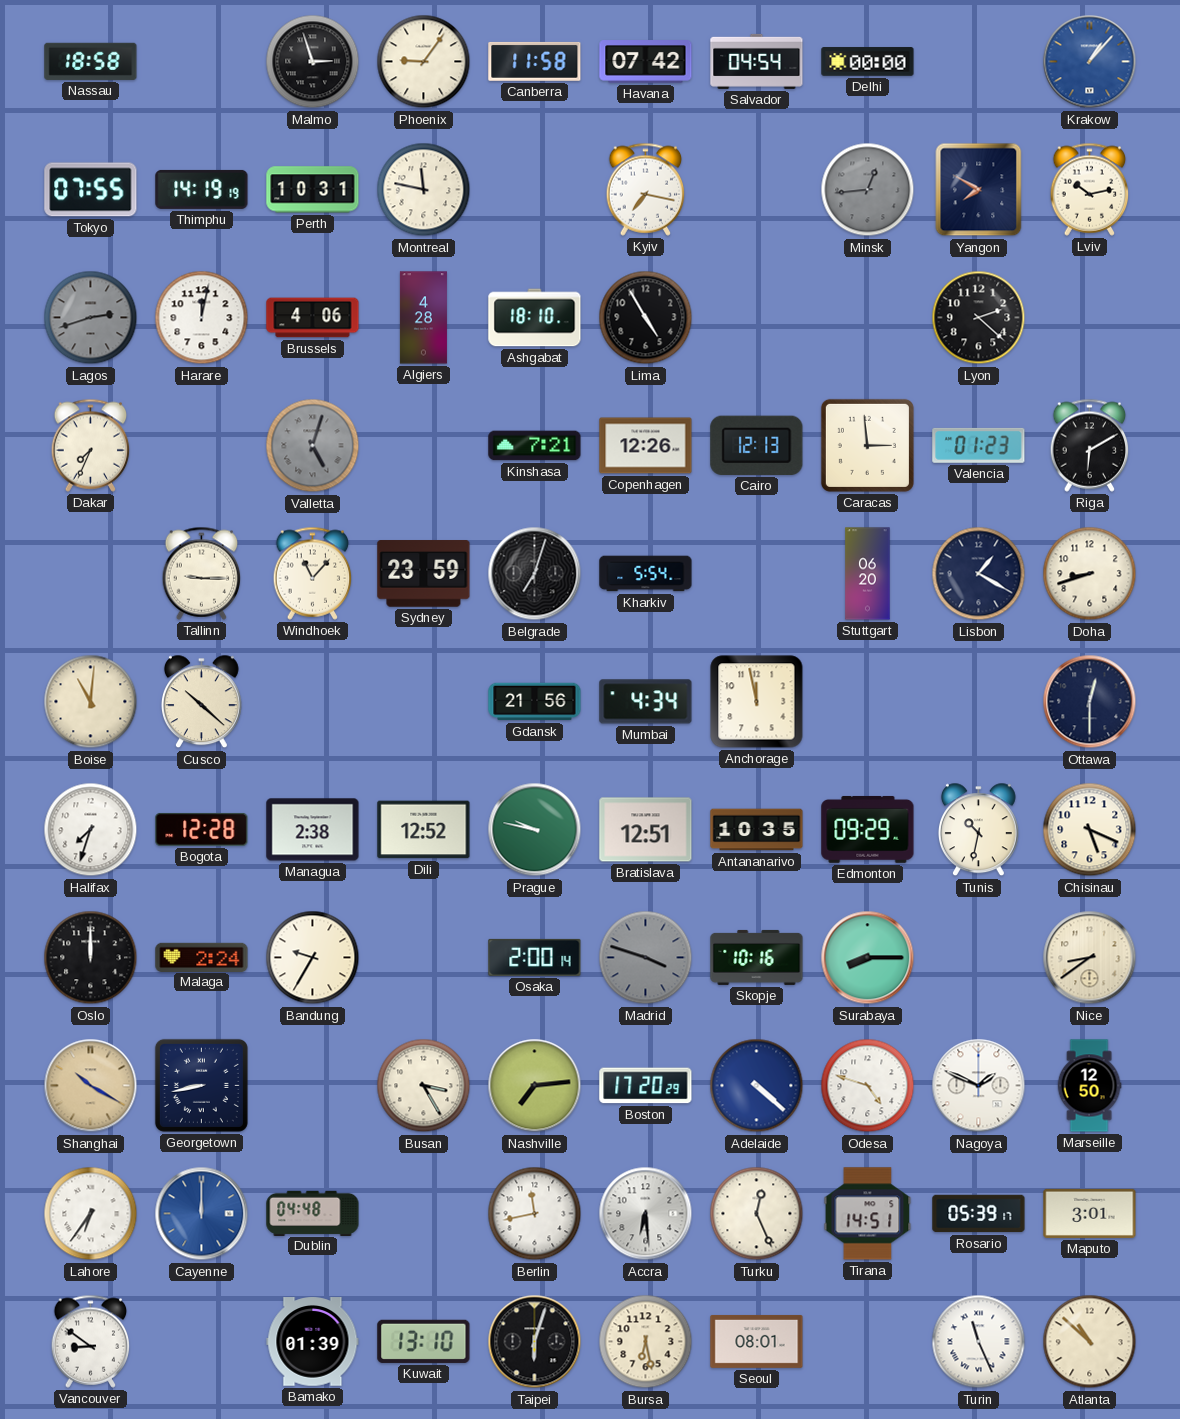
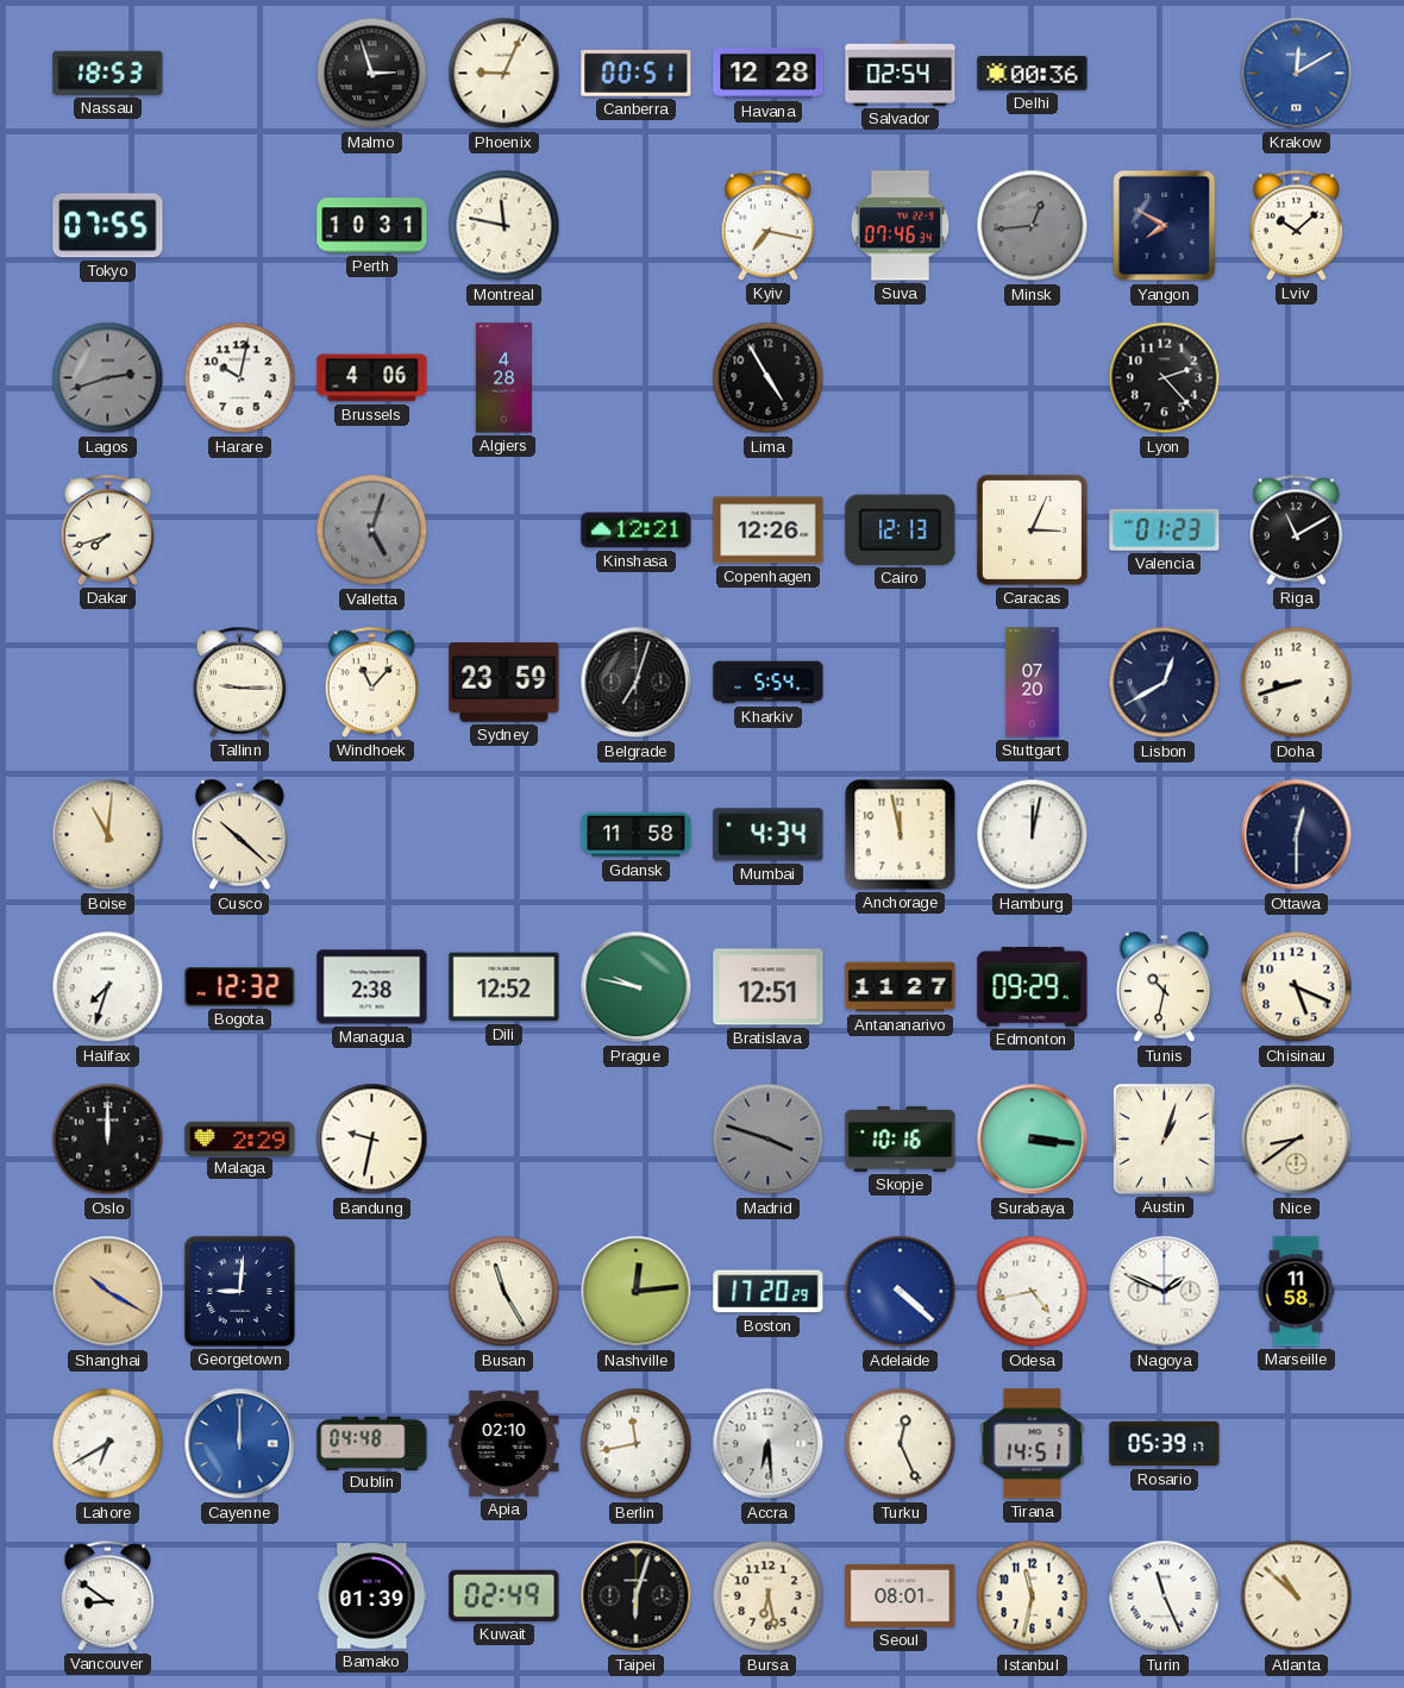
Nassau: 18:58 -> 18:53
Phoenix: 9:06 -> 9:04
Canberra: 11:58 -> 00:51
Havana: 07:42 -> 12:28
Salvador: 04:54 -> 02:54
Delhi: 00:00 -> 00:36
Krakow: 1:07 -> 12:10
Thimphu: 14:19 -> none
Suva: none -> 07:46
Lviv: 10:13 -> 10:08
Harare: 12:02 -> 10:02
Ashgabat: 18:10 -> none
Lyon: 2:22 -> 2:23
Dakar: 7:34 -> 7:42
Kinshasa: 7:21 -> 12:21
Caracas: 2:59 -> 3:04
Riga: 6:10 -> 11:10
Stuttgart: 06:20 -> 07:20
Lisbon: 1:20 -> 12:40
Gdansk: 21:56 -> 11:58
Hamburg: none -> 12:02
Bogota: 12:28 -> 12:32
Antananarivo: 10:35 -> 11:27
Malaga: 2:24 -> 2:29
Bandung: 9:35 -> 9:32
Osaka: 2:00 -> none
Surabaya: 8:15 -> 3:16
Austin: none -> 1:03
Georgetown: 8:43 -> 9:01
Busan: 3:25 -> 11:25
Nashville: 7:14 -> 12:14
Odesa: 4:48 -> 4:43
Marseille: 12:50 -> 11:58
Lahore: 6:36 -> 6:40
Apia: none -> 02:10
Maputo: 3:01 -> none
Kuwait: 13:10 -> 02:49
Istanbul: none -> 11:32
